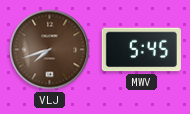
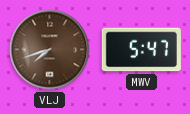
MWV: 5:45 -> 5:47
